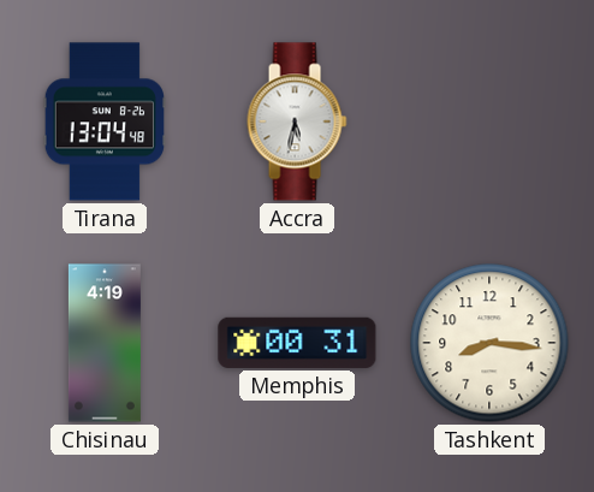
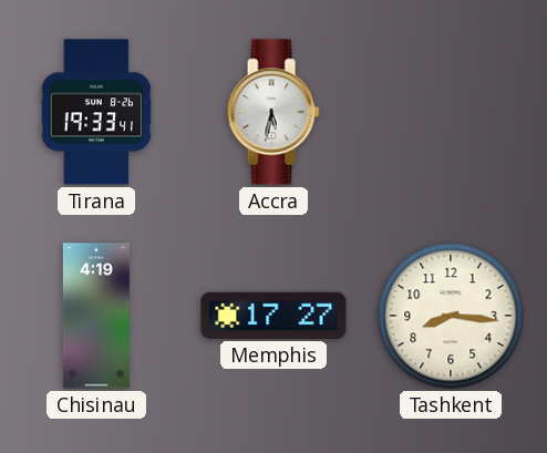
Tirana: 13:04 -> 19:33
Memphis: 00:31 -> 17:27
